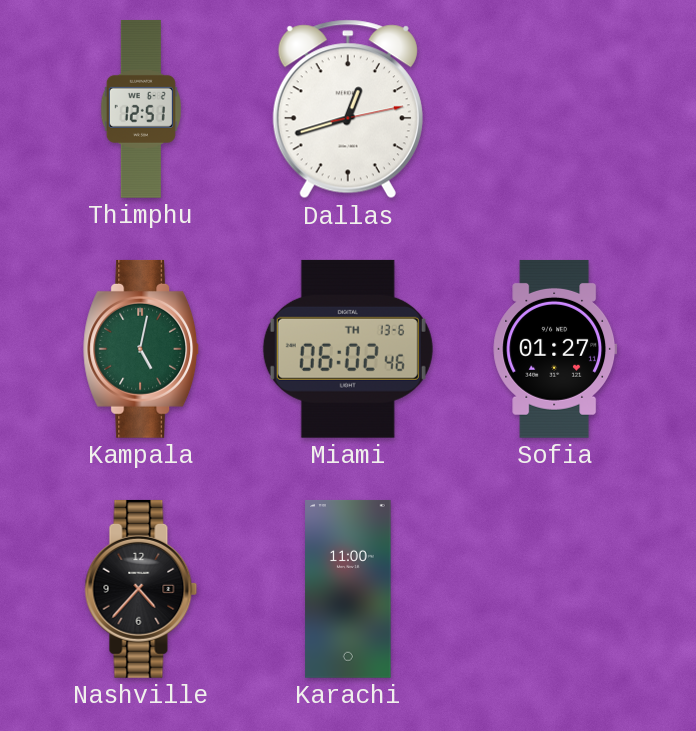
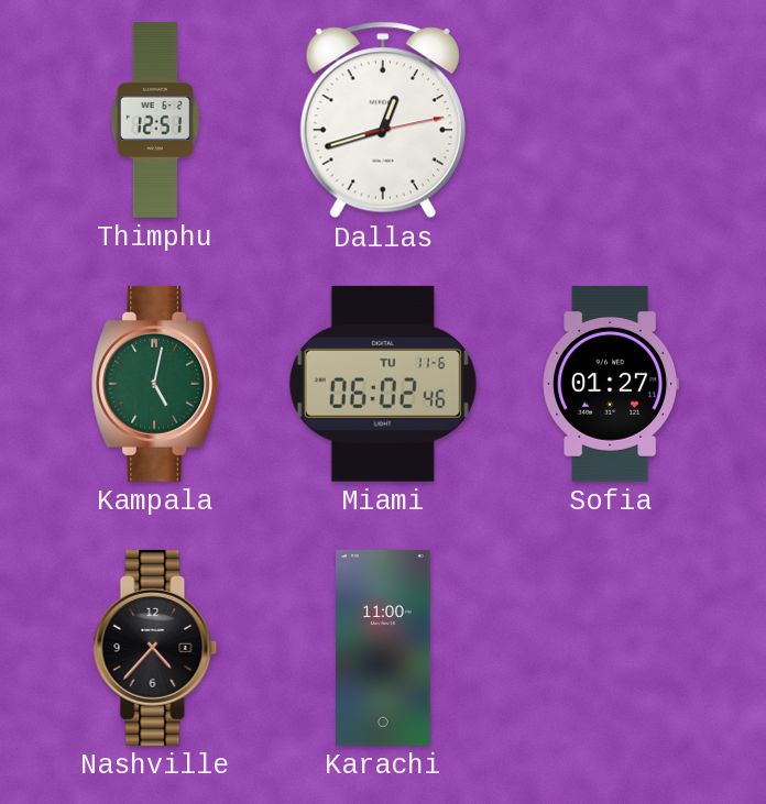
Miami date: TH 13-6 -> TU 11-6
